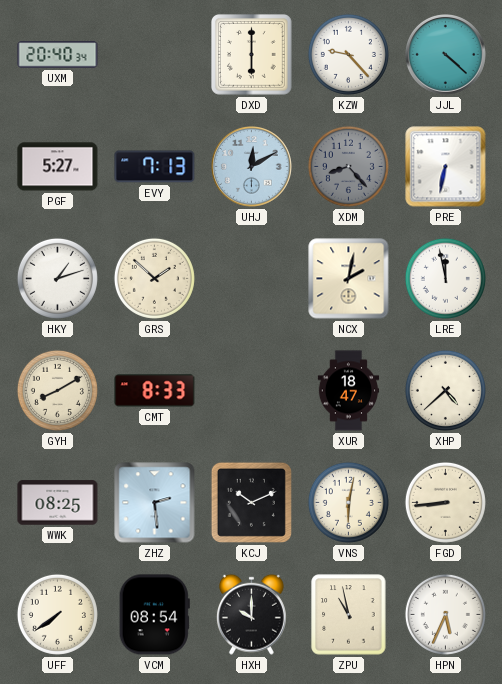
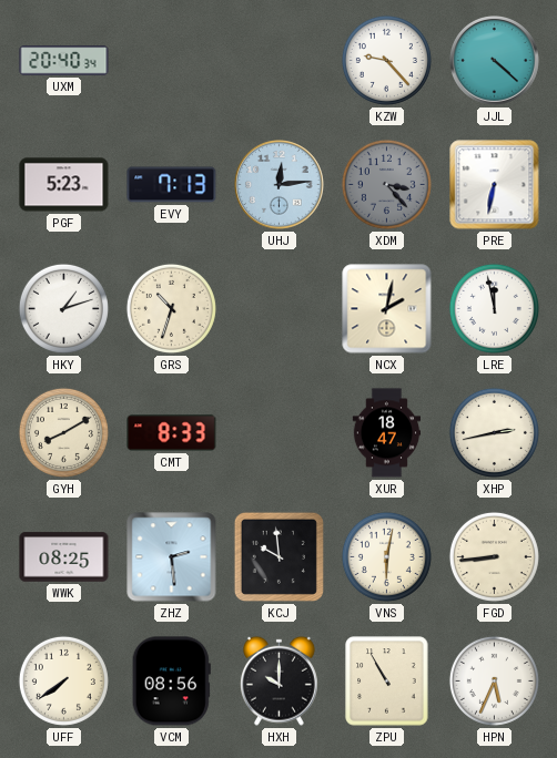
DXD: 6:00 -> none
PGF: 5:27 -> 5:23
UHJ: 12:10 -> 12:14
XDM: 8:23 -> 3:23
GRS: 1:52 -> 10:33
XHP: 4:38 -> 2:43
KCJ: 10:11 -> 9:59
VCM: 08:54 -> 08:56
ZPU: 10:58 -> 10:55
